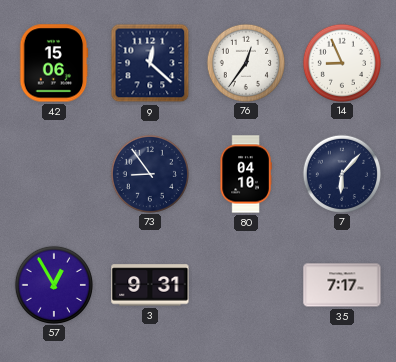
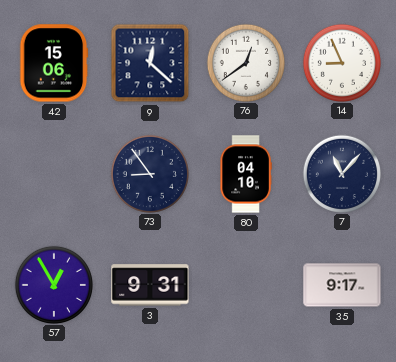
76: 12:36 -> 12:39
7: 6:07 -> 11:07
35: 7:17 -> 9:17
